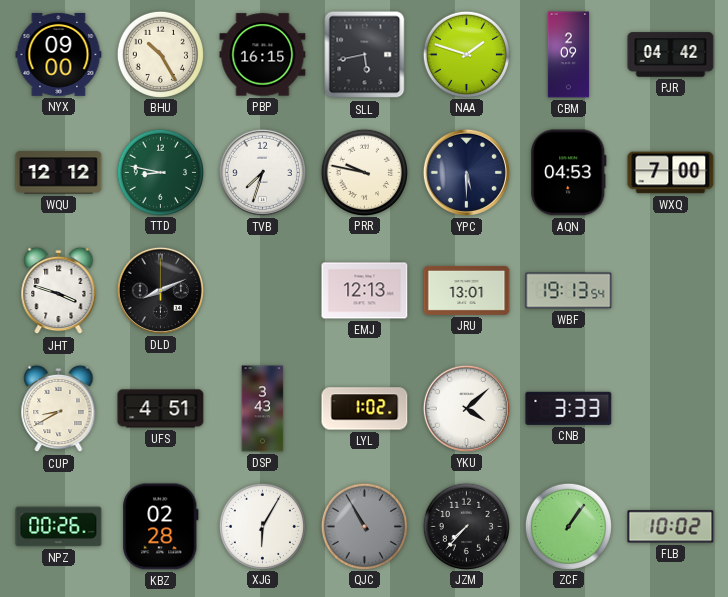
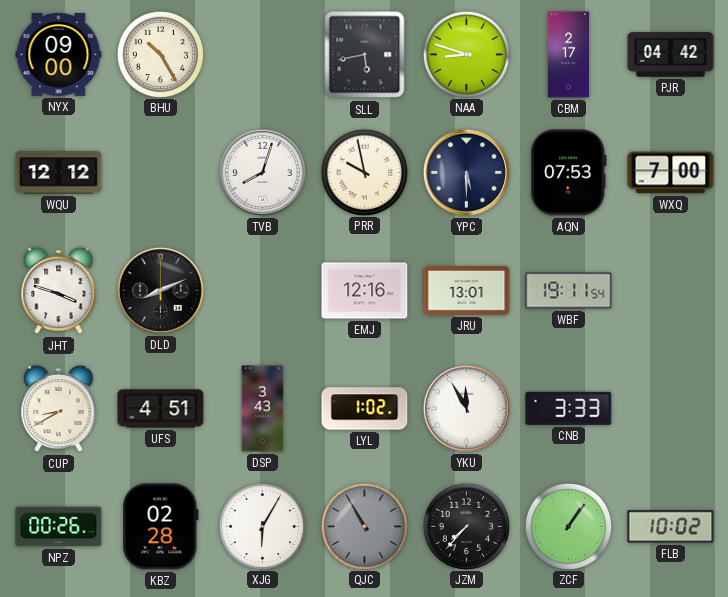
PBP: 16:15 -> none
NAA: 1:48 -> 8:48
CBM: 2:09 -> 2:17
TTD: 8:47 -> none
TVB: 7:33 -> 8:03
PRR: 9:47 -> 9:58
AQN: 04:53 -> 07:53
EMJ: 12:13 -> 12:16
WBF: 19:13 -> 19:11
YKU: 4:08 -> 11:55
